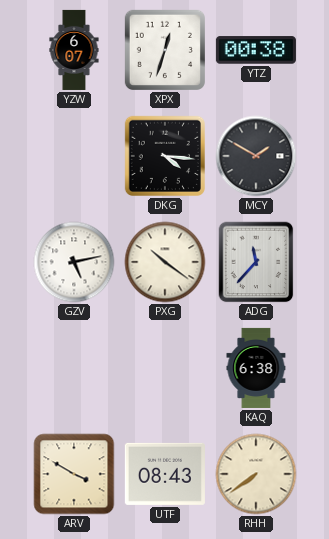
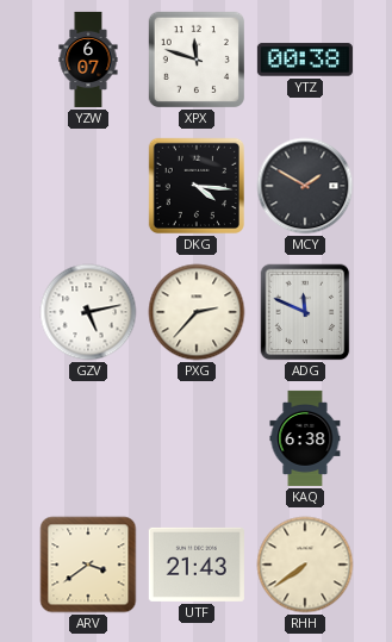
XPX: 12:33 -> 11:48
PXG: 10:21 -> 2:37
ADG: 11:37 -> 11:49
ARV: 3:50 -> 3:39
UTF: 08:43 -> 21:43
